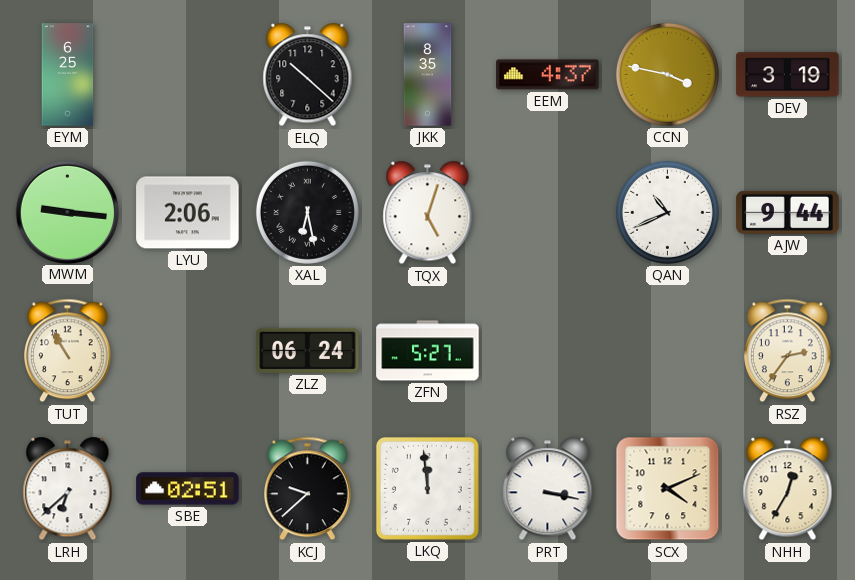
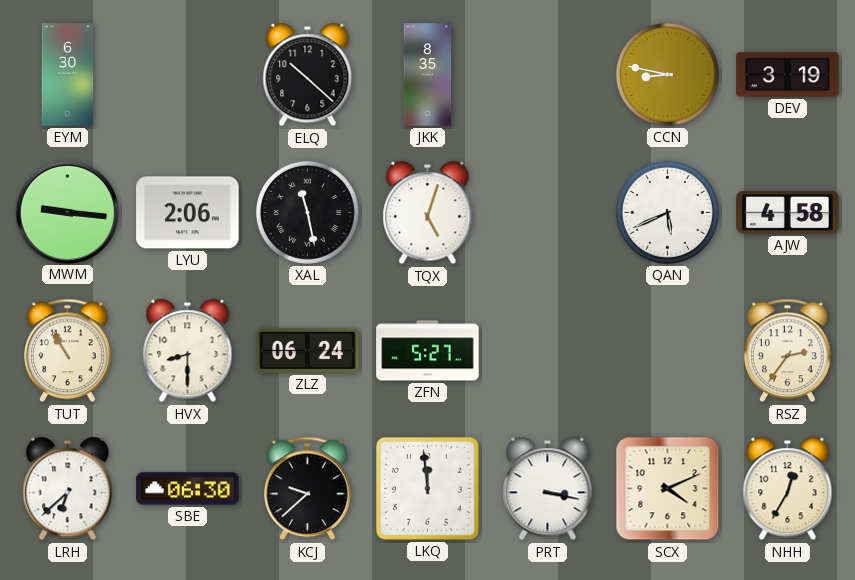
EYM: 6:25 -> 6:30
EEM: 4:37 -> none
CCN: 3:47 -> 8:47
XAL: 6:28 -> 11:28
QAN: 10:41 -> 5:41
AJW: 9:44 -> 4:58
HVX: none -> 8:30
SBE: 02:51 -> 06:30
